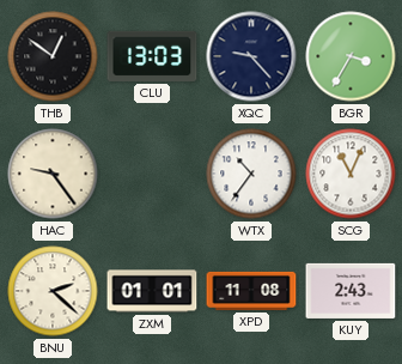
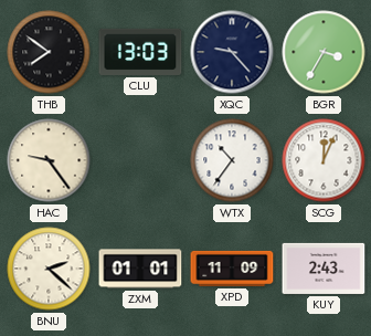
THB: 12:51 -> 7:51
SCG: 11:04 -> 12:04
XPD: 11:08 -> 11:09
